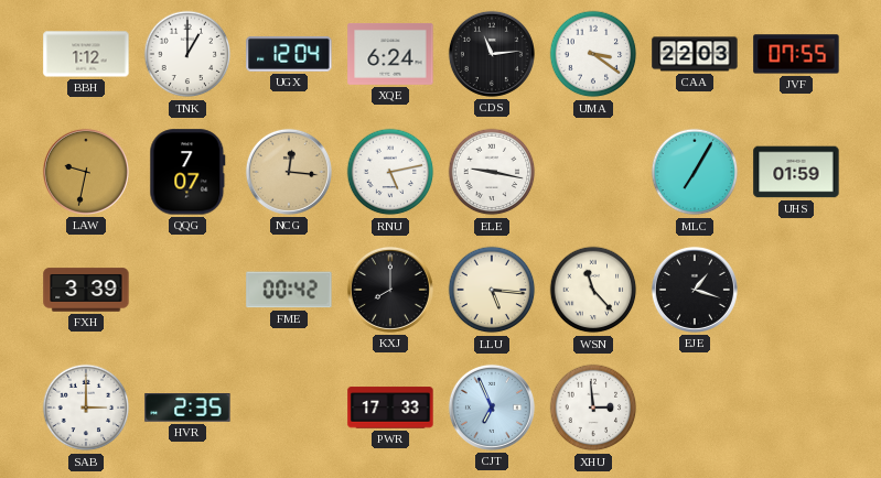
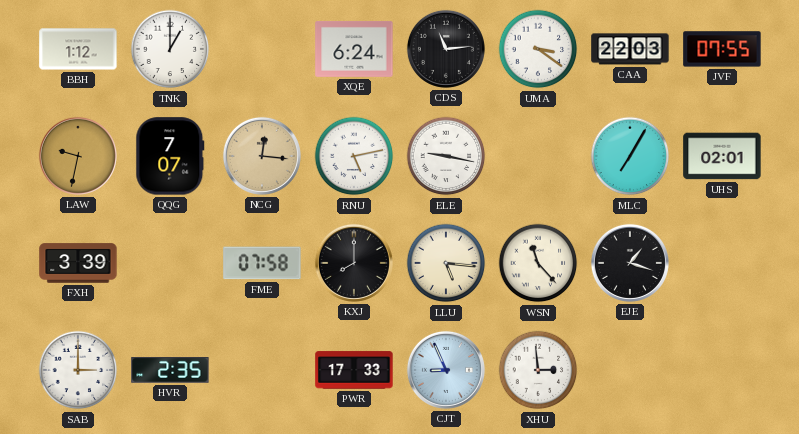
UGX: 12:04 -> none
UHS: 01:59 -> 02:01
FME: 00:42 -> 07:58
CJT: 6:56 -> 8:56
